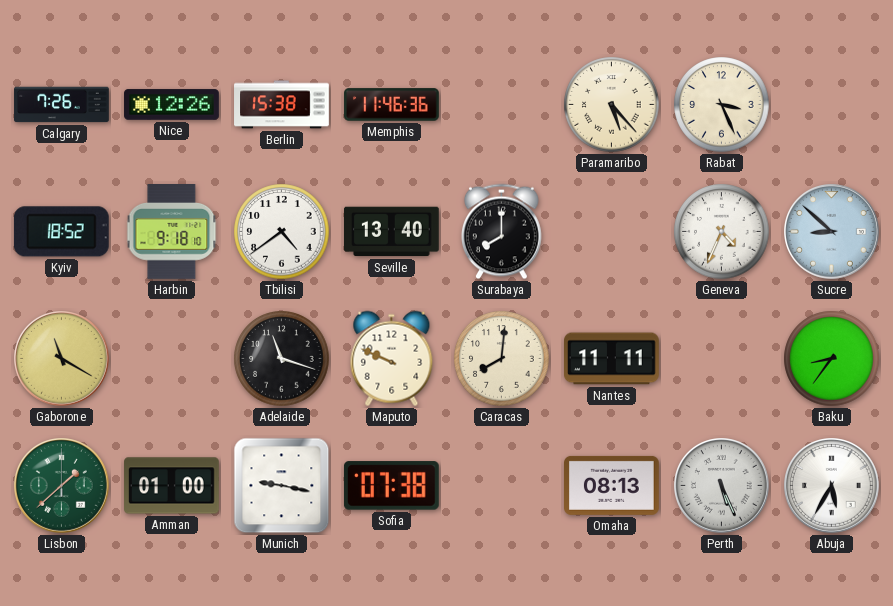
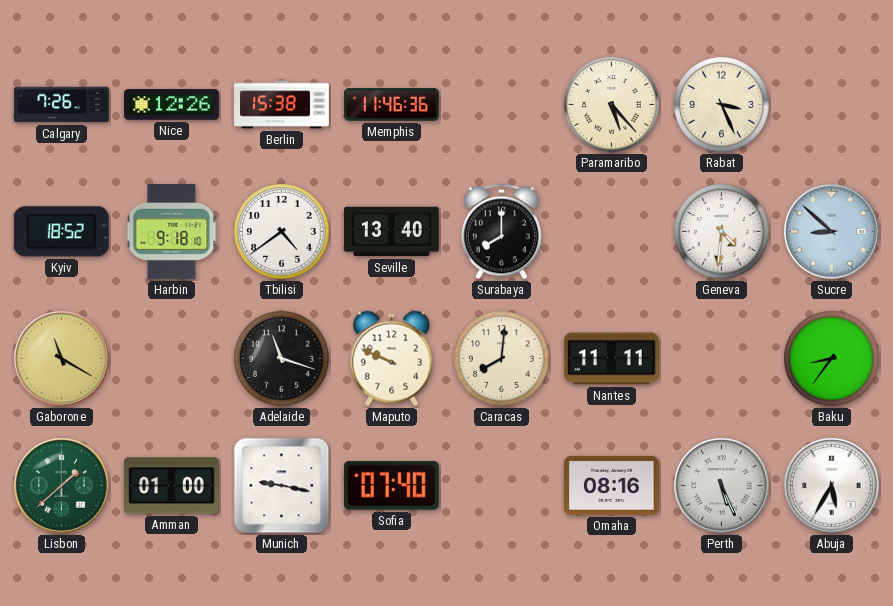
Geneva: 4:34 -> 4:31
Sofia: 07:38 -> 07:40
Omaha: 08:13 -> 08:16
